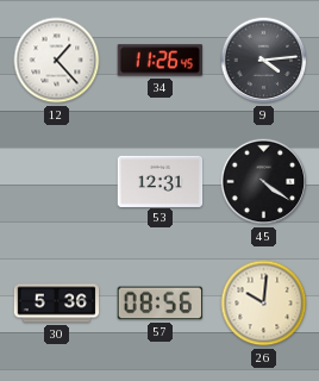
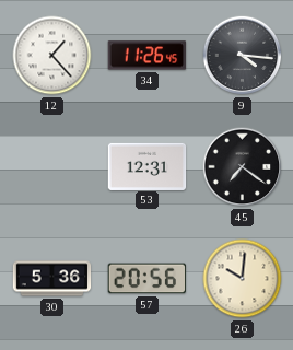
9: 4:14 -> 4:16
45: 4:21 -> 7:21
57: 08:56 -> 20:56
